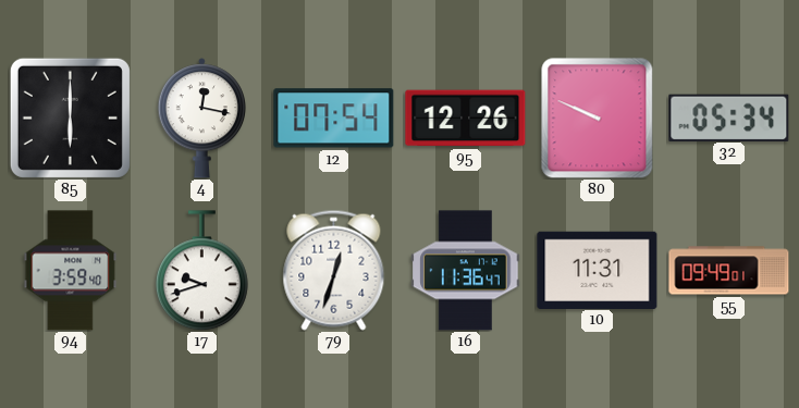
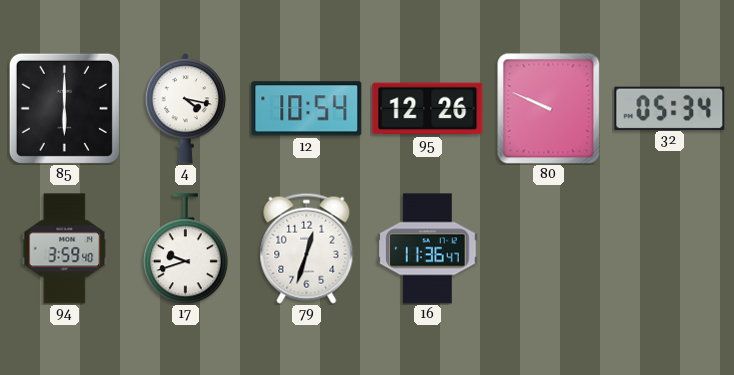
4: 12:17 -> 4:17
12: 07:54 -> 10:54
10: 11:31 -> none
55: 09:49 -> none
